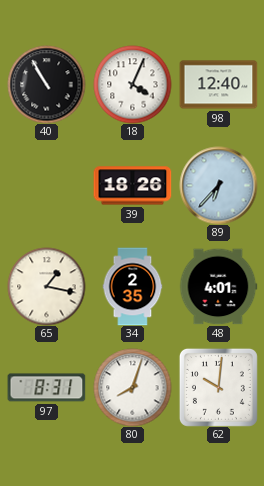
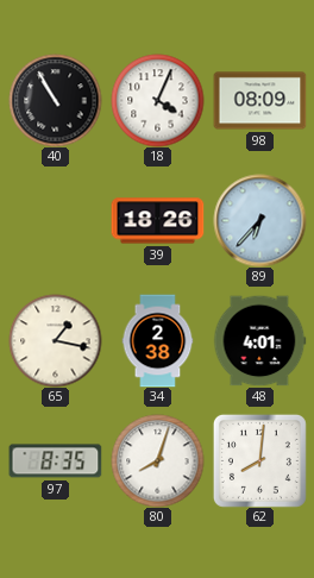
98: 12:40 -> 08:09
34: 2:35 -> 2:38
97: 8:31 -> 8:35
62: 10:01 -> 8:01
